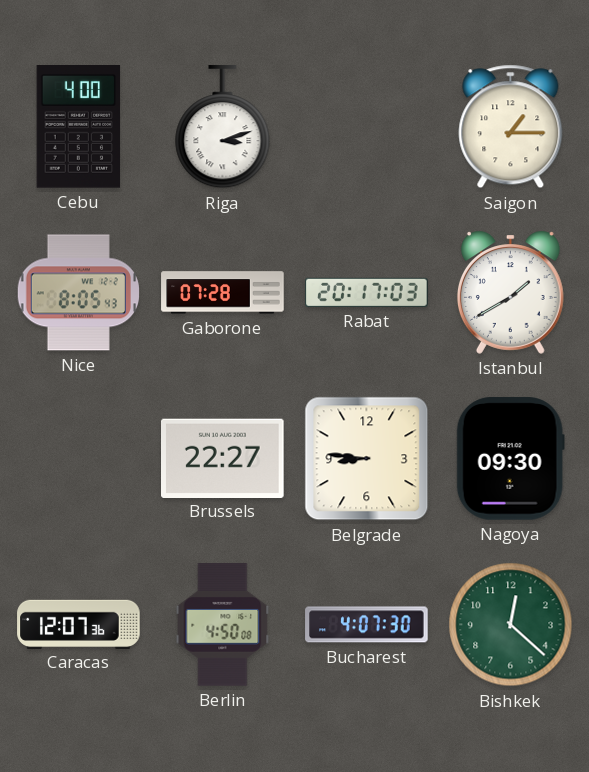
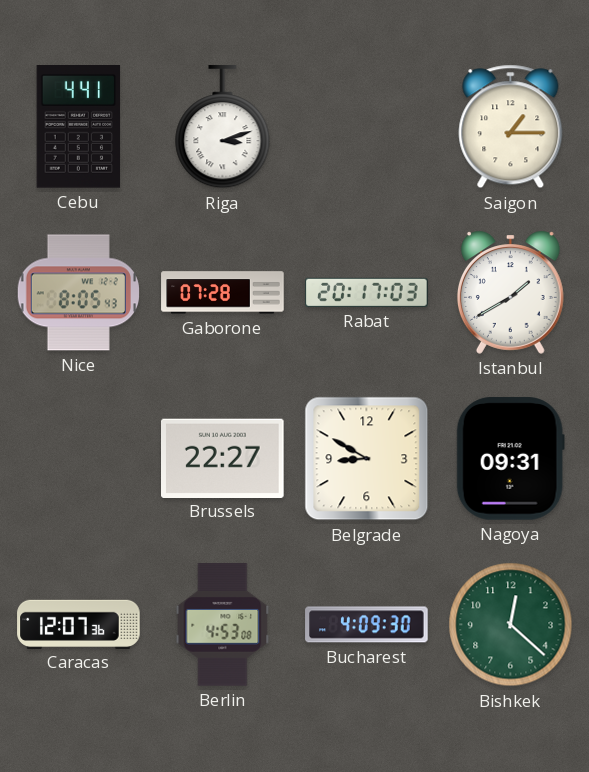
Cebu: 4:00 -> 4:41
Belgrade: 8:46 -> 8:50
Nagoya: 09:30 -> 09:31
Berlin: 4:50 -> 4:53
Bucharest: 4:07 -> 4:09
